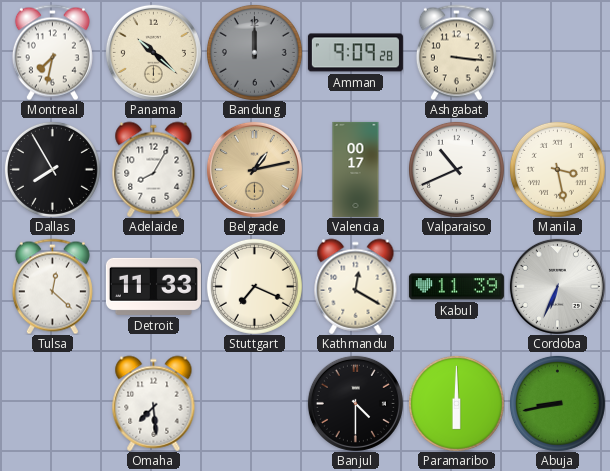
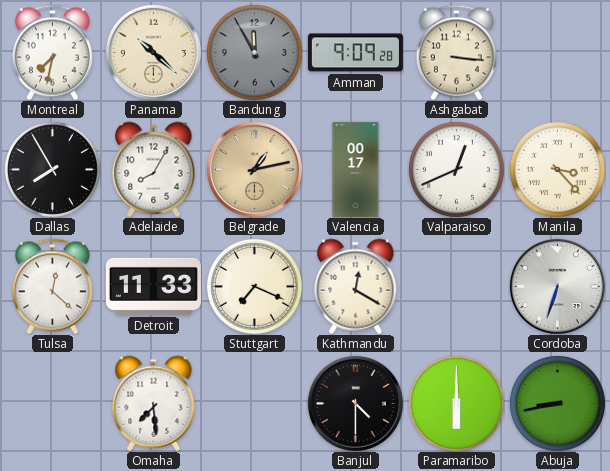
Bandung: 12:00 -> 11:55
Valparaiso: 10:41 -> 12:41
Manila: 3:28 -> 3:23
Kabul: 11:39 -> none
Cordoba: 6:34 -> 6:33
